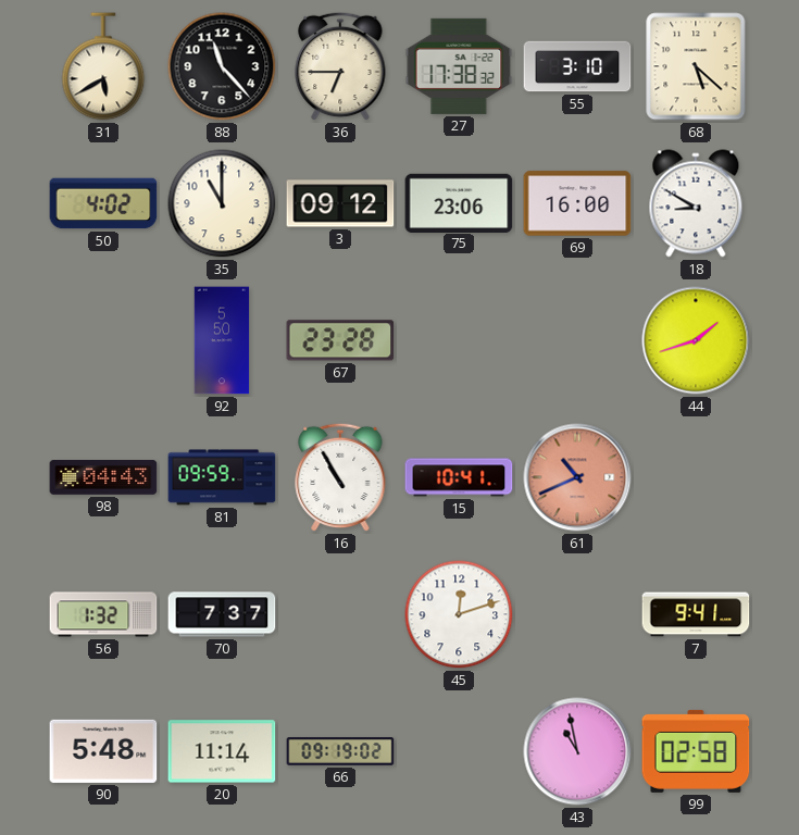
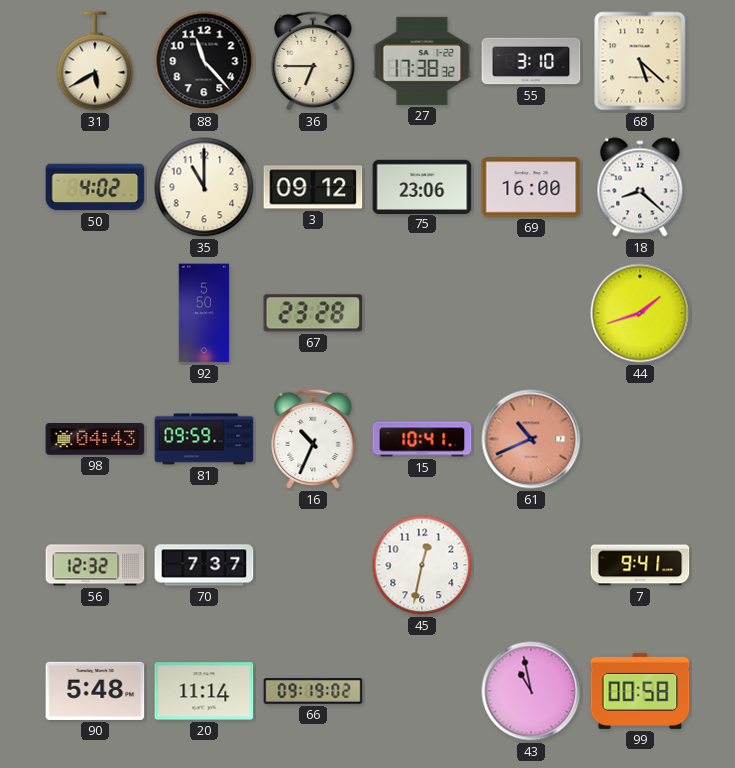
18: 8:50 -> 8:22
16: 10:55 -> 10:34
56: 1:32 -> 12:32
45: 12:12 -> 12:32
99: 02:58 -> 00:58
